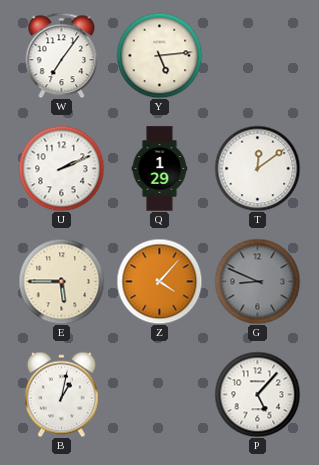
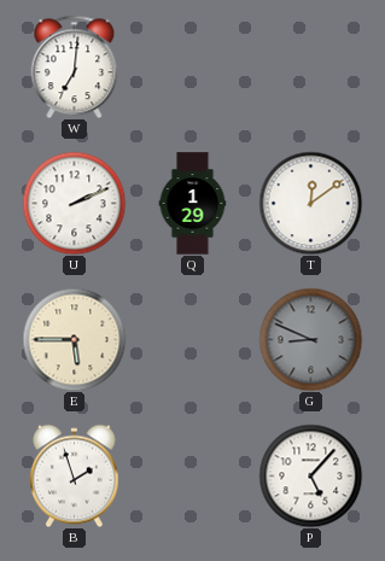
W: 7:06 -> 7:01
Y: 5:14 -> none
Z: 4:07 -> none
B: 1:02 -> 1:57
